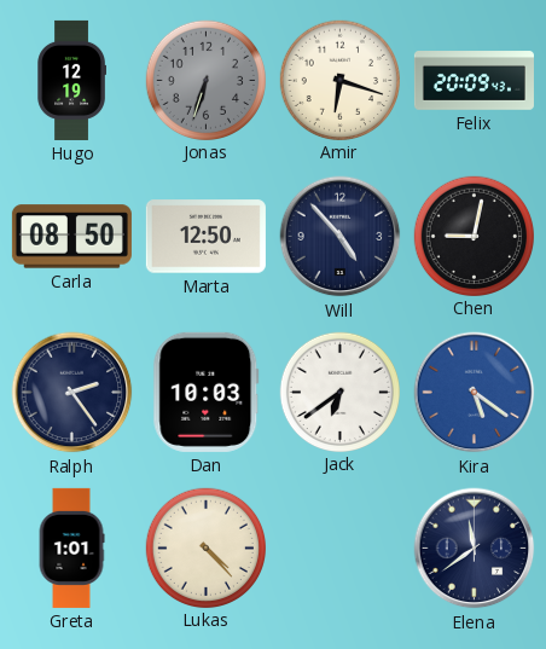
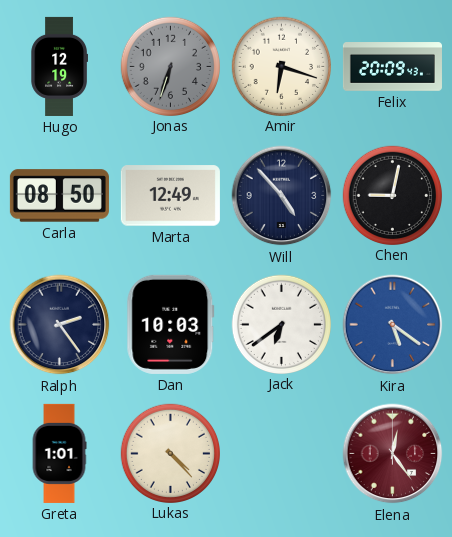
Marta: 12:50 -> 12:49
Elena: 11:39 -> 12:24
Elena dial: navy -> burgundy
